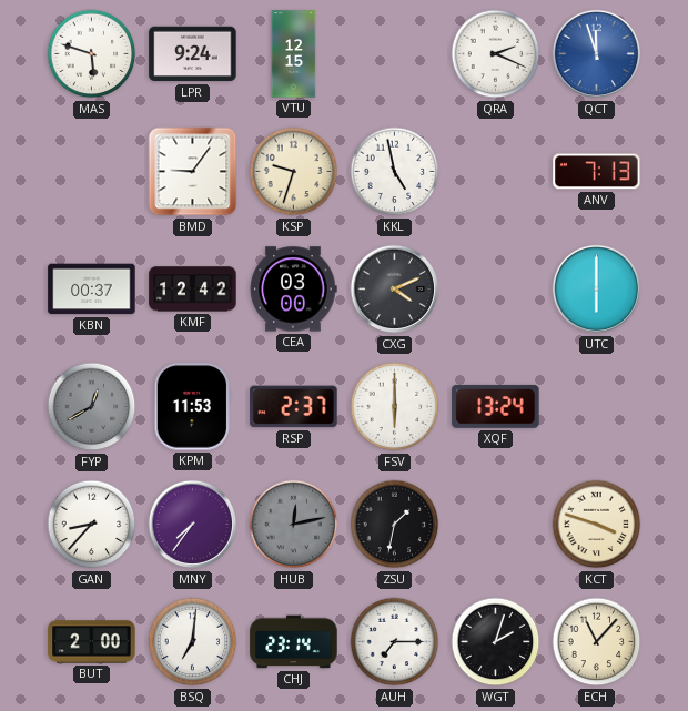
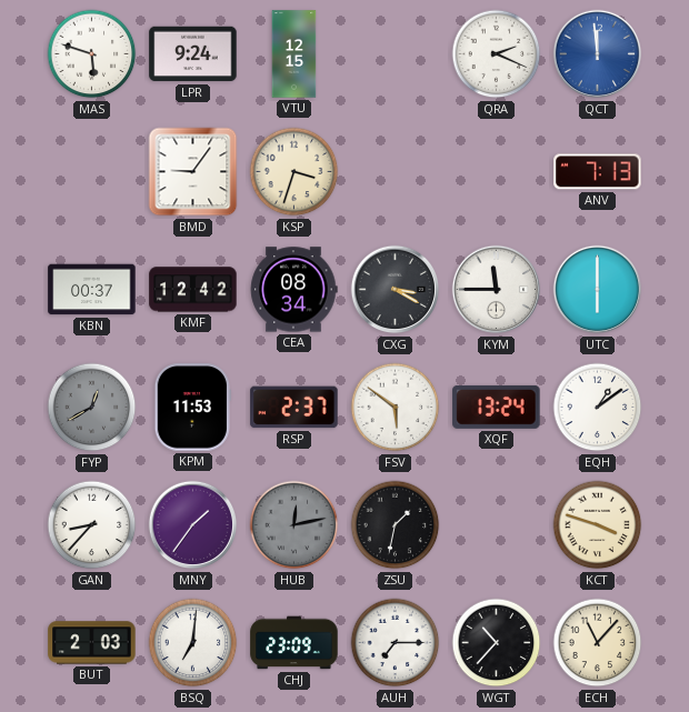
QCT: 11:57 -> 11:59
KSP: 9:33 -> 3:33
KKL: 4:58 -> none
CEA: 03:00 -> 08:34
CXG: 4:11 -> 3:20
KYM: none -> 11:45
FSV: 6:00 -> 5:51
EQH: none -> 1:09
MNY: 7:36 -> 1:36
BUT: 2:00 -> 2:03
CHJ: 23:14 -> 23:09
WGT: 2:03 -> 10:37
